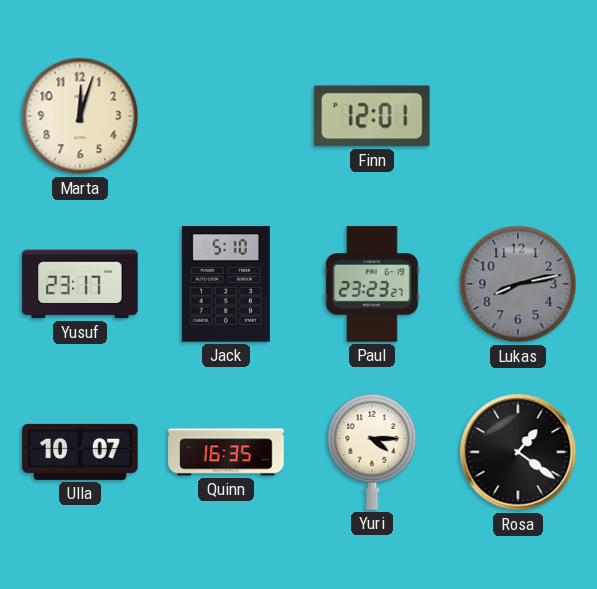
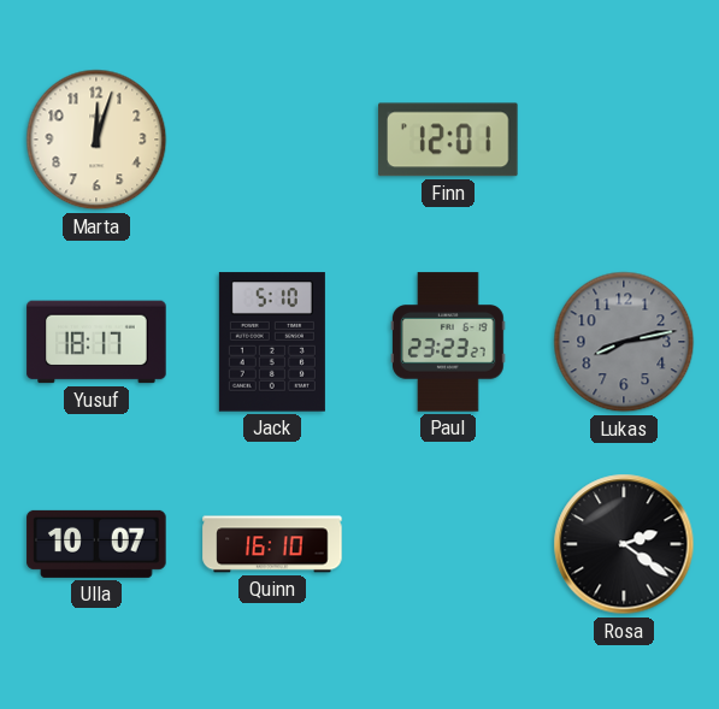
Yusuf: 23:17 -> 18:17
Quinn: 16:35 -> 16:10
Yuri: 4:15 -> none
Rosa: 1:21 -> 2:21
